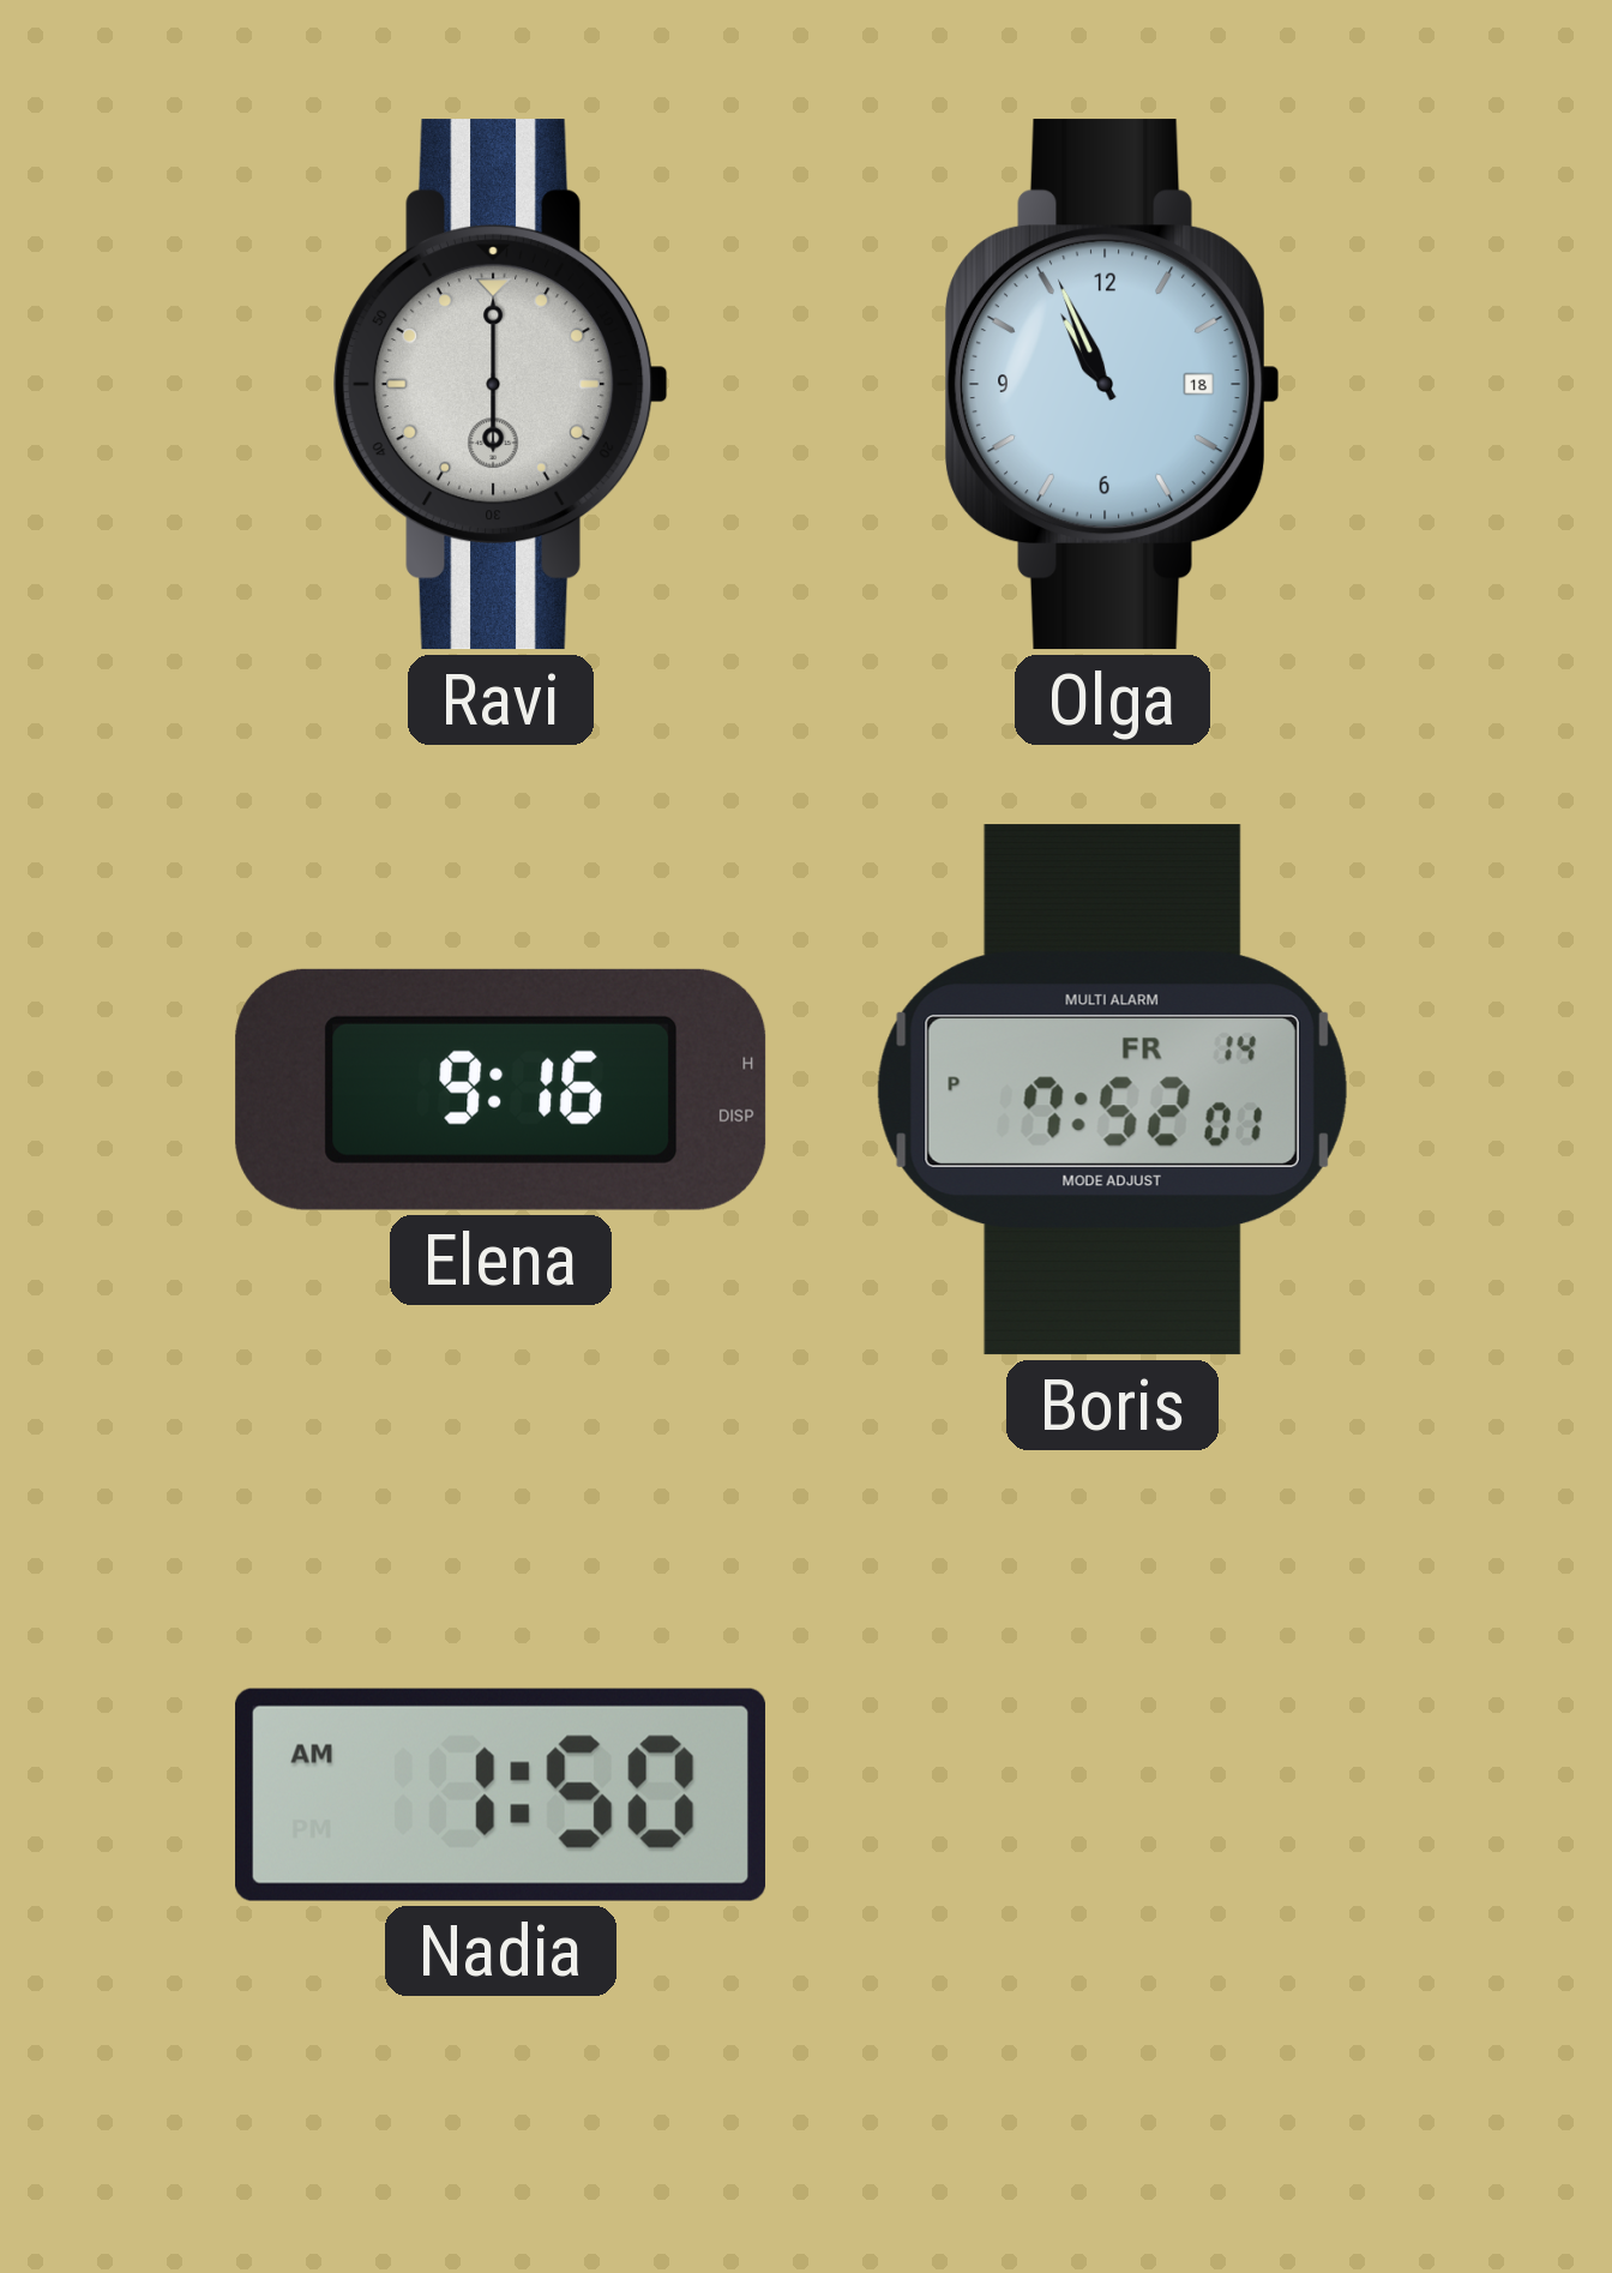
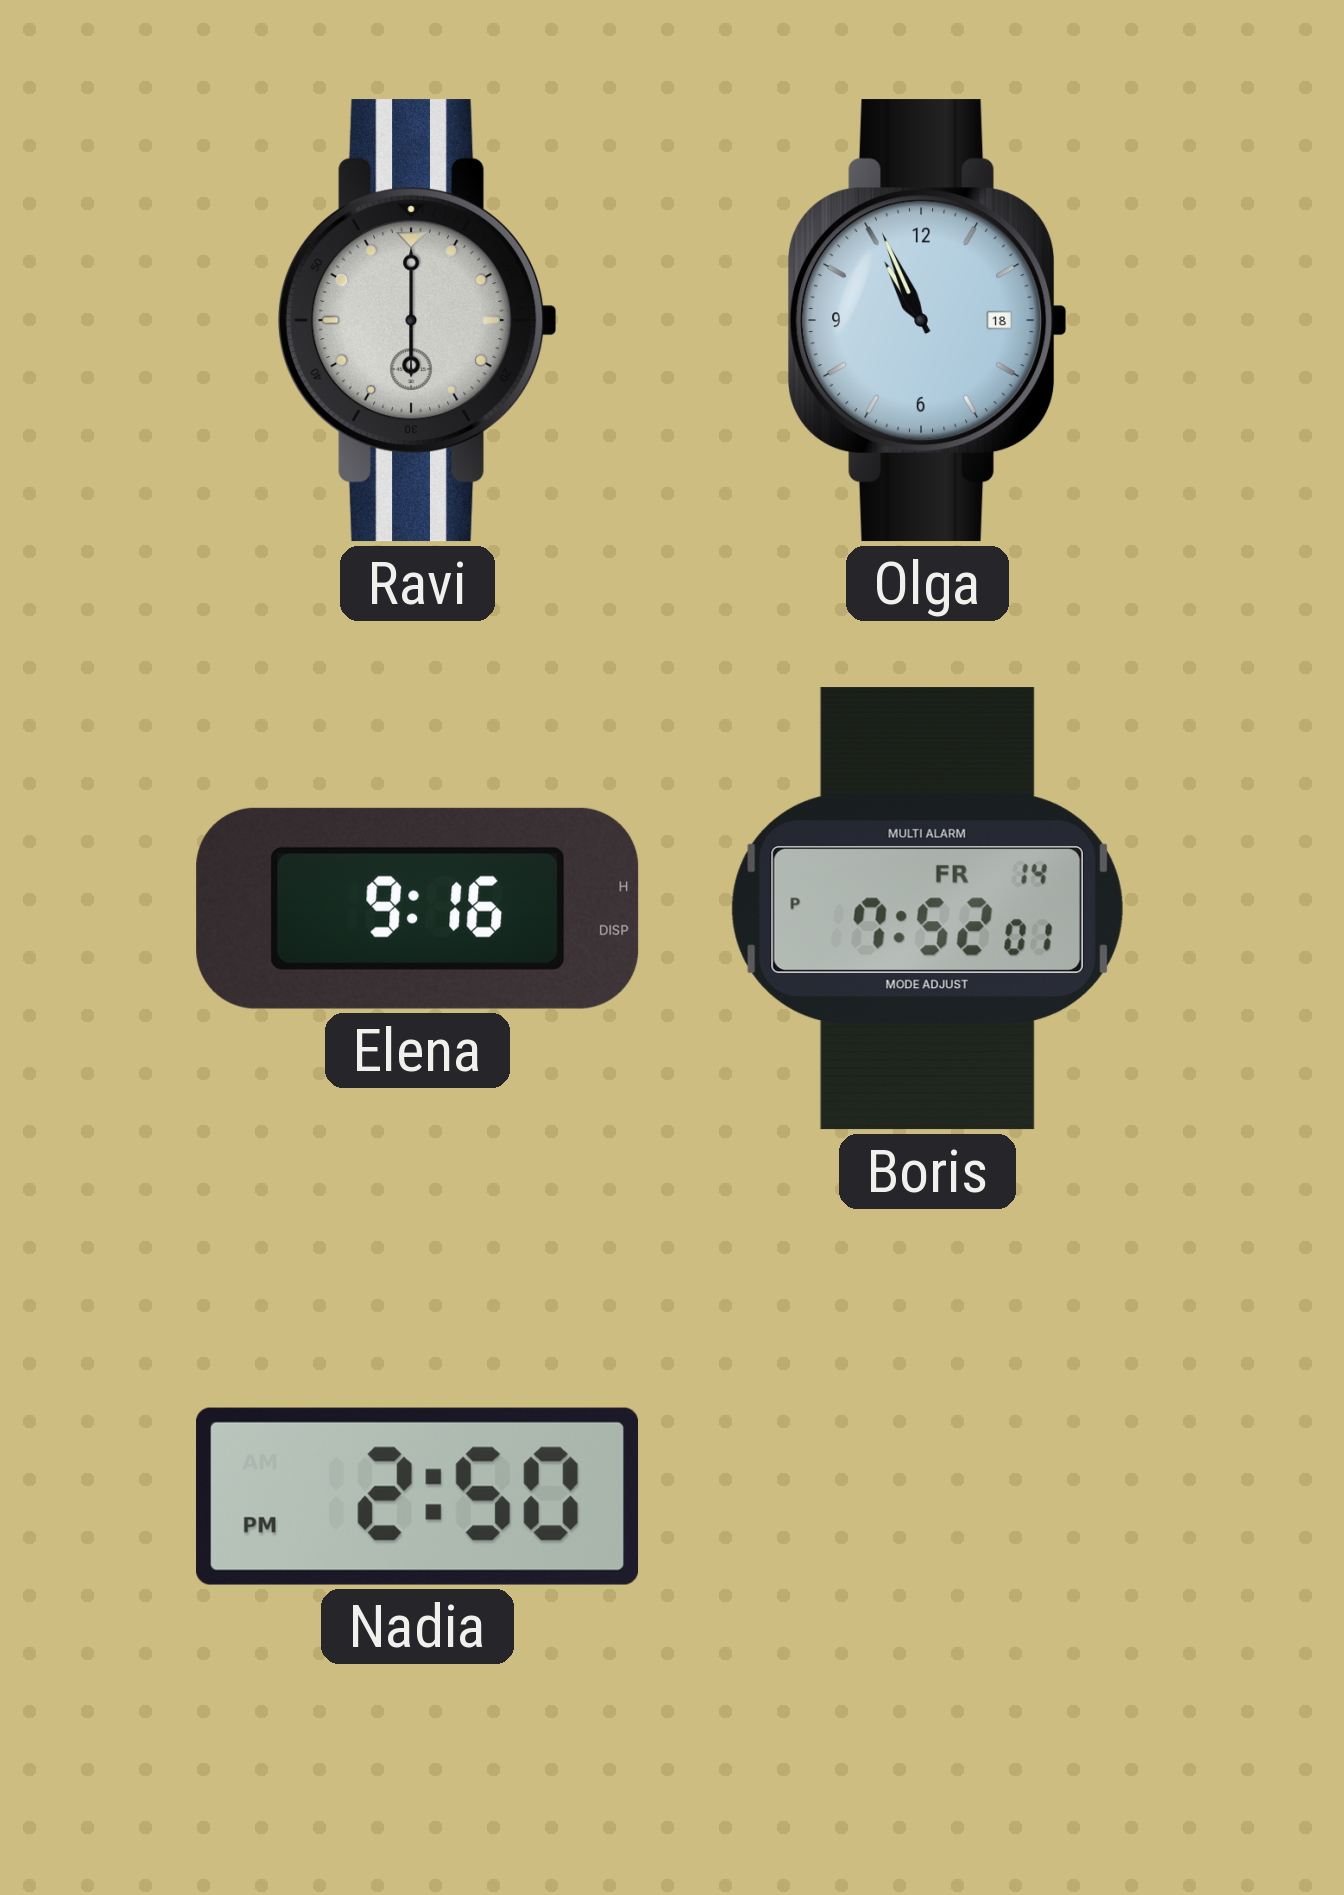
Nadia: 1:50 -> 2:50
